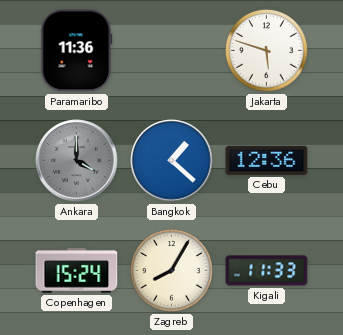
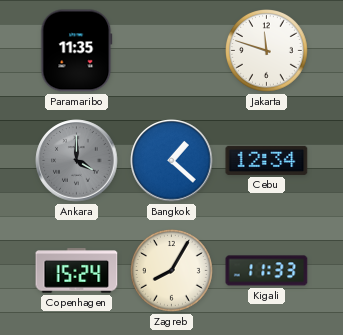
Paramaribo: 11:36 -> 11:35
Jakarta: 5:48 -> 11:48
Cebu: 12:36 -> 12:34
